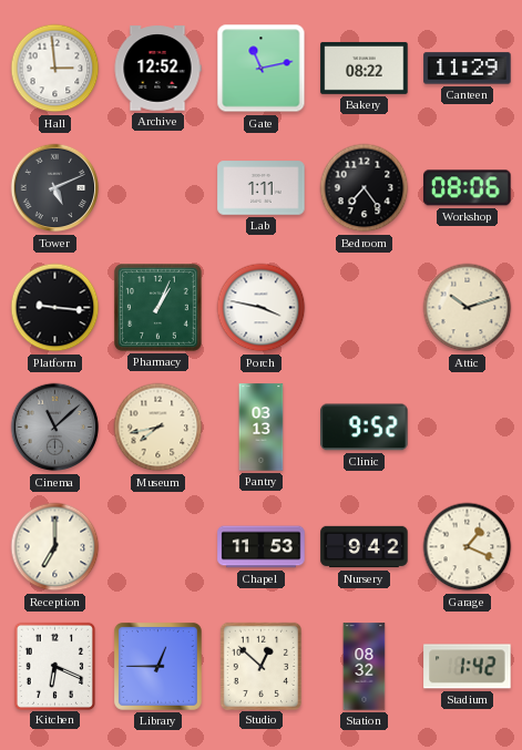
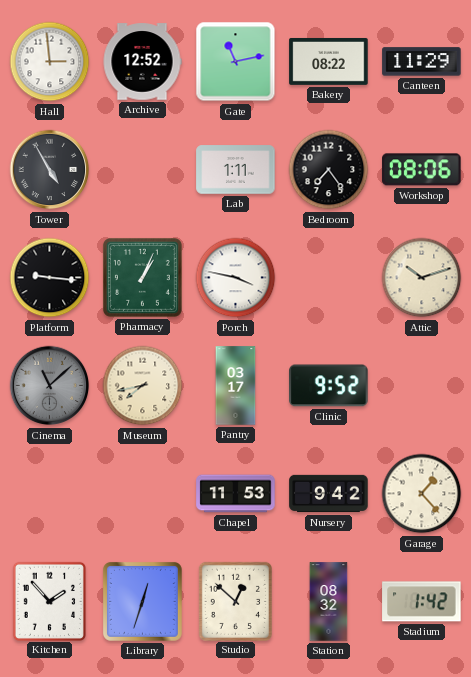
Tower: 5:11 -> 4:55
Pantry: 03:13 -> 03:17
Reception: 7:00 -> none
Garage: 1:19 -> 1:23
Kitchen: 6:19 -> 1:53
Library: 12:45 -> 12:33
